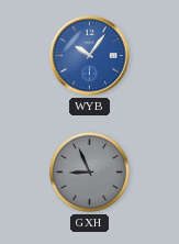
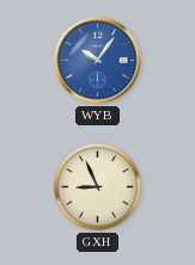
GXH dial: grey -> cream
